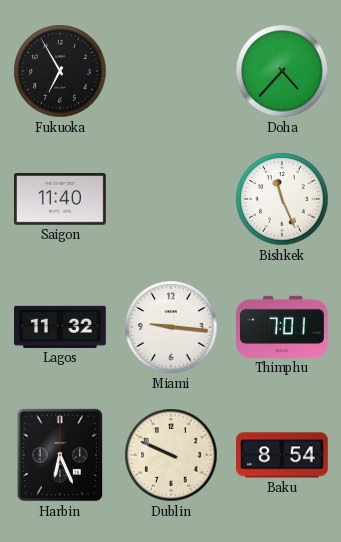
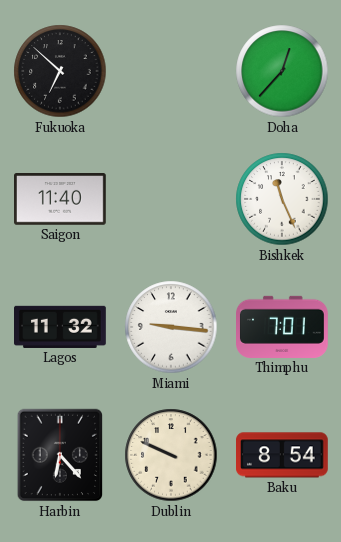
Fukuoka: 6:55 -> 6:52
Doha: 4:37 -> 12:37
Harbin: 6:26 -> 6:23
